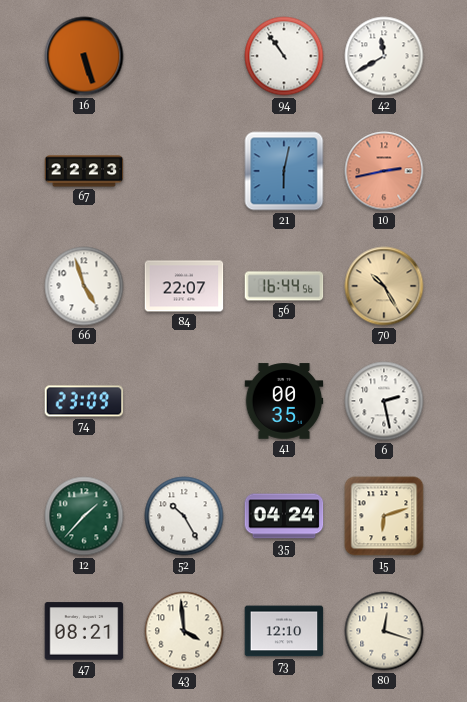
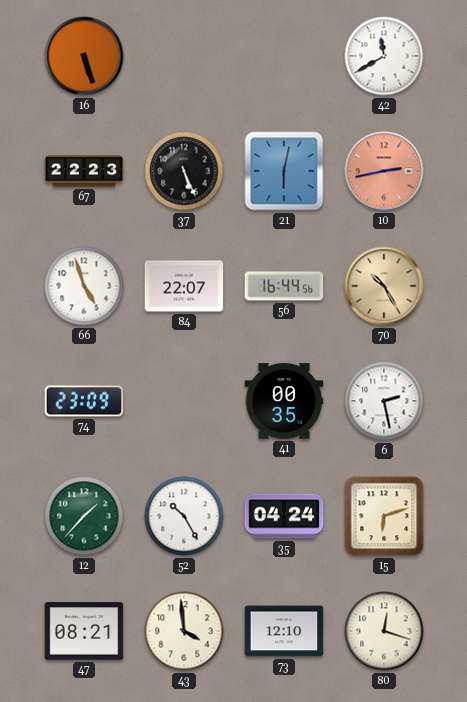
94: 10:54 -> none
37: none -> 5:26
